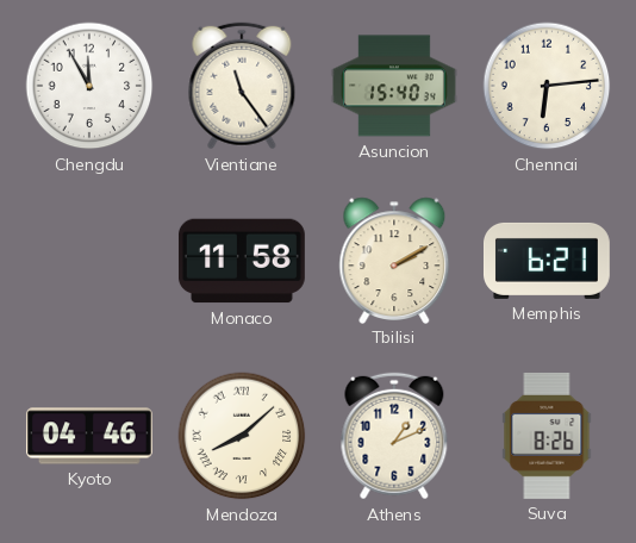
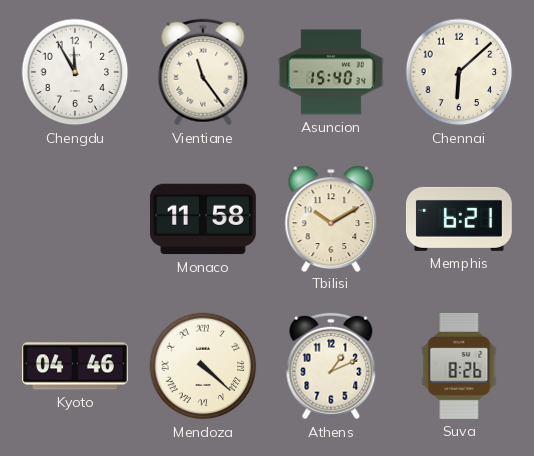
Chennai: 6:14 -> 6:08
Tbilisi: 2:10 -> 10:10
Mendoza: 8:08 -> 4:22
